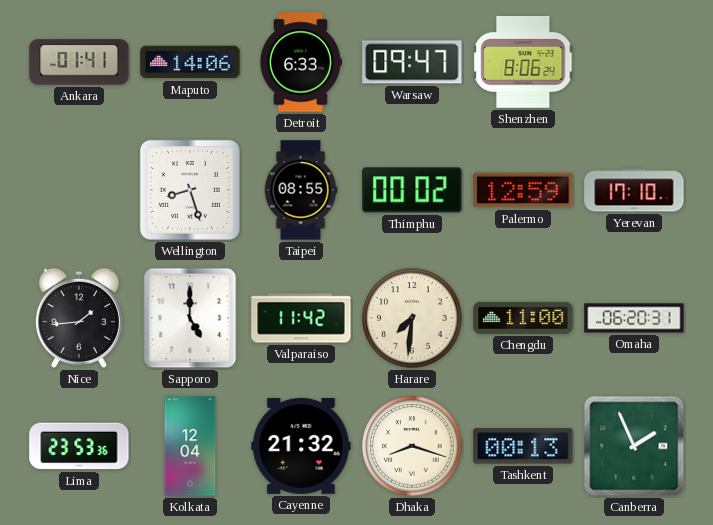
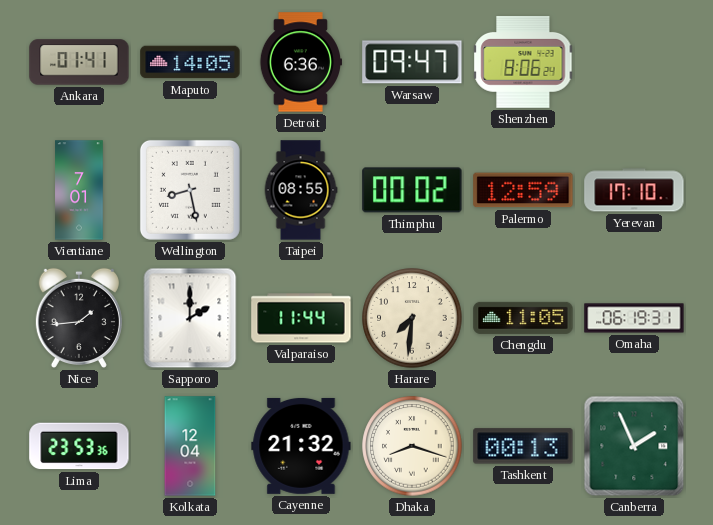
Maputo: 14:06 -> 14:05
Detroit: 6:33 -> 6:36
Vientiane: none -> 7:01
Wellington: 8:27 -> 8:28
Sapporo: 5:00 -> 2:00
Valparaiso: 11:42 -> 11:44
Chengdu: 11:00 -> 11:05
Omaha: 06:20 -> 06:19
